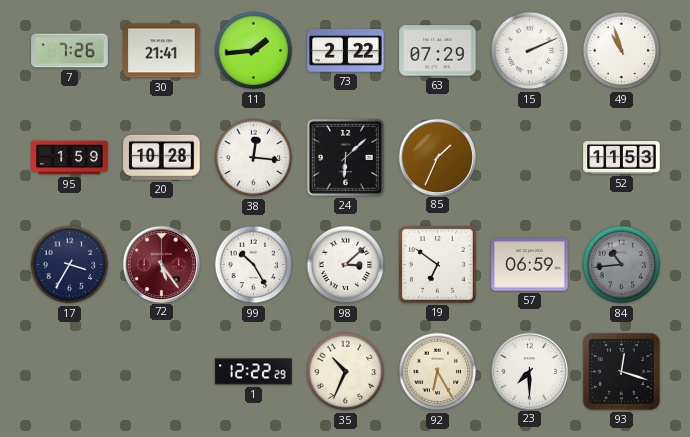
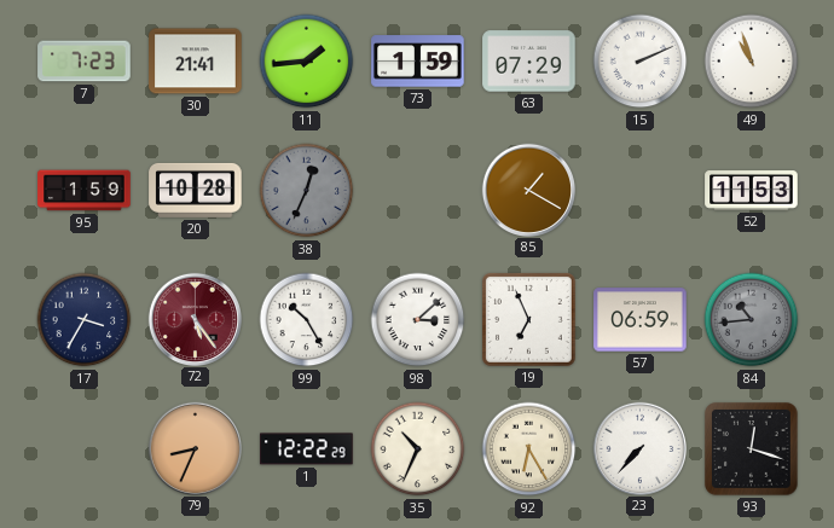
7: 7:26 -> 7:23
73: 2:22 -> 1:59
38: 12:16 -> 12:34
38 dial: white -> grey
24: 6:08 -> none
85: 1:34 -> 1:20
19: 6:51 -> 6:56
79: none -> 8:34
23: 7:30 -> 7:37
